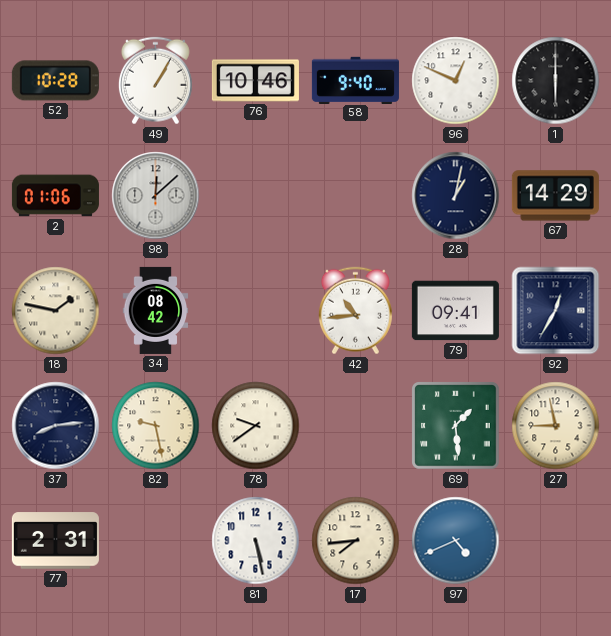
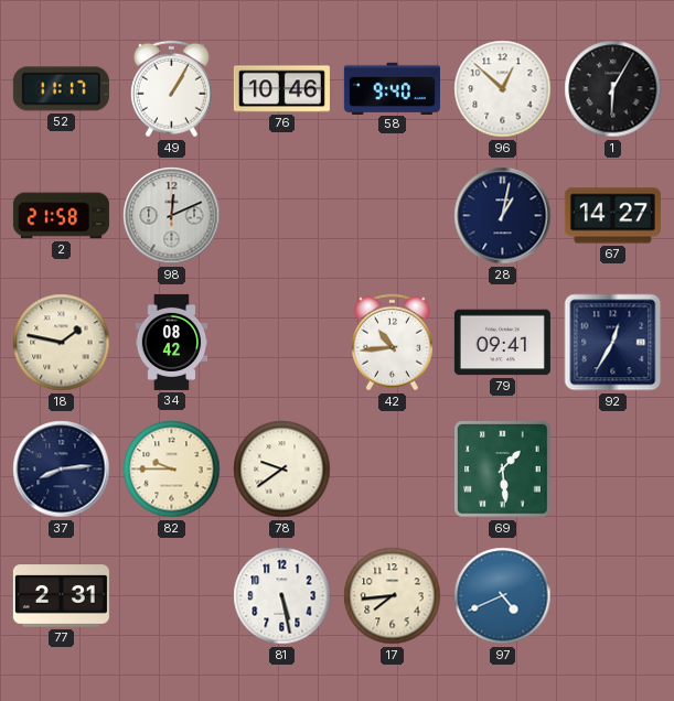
52: 10:28 -> 11:17
96: 12:49 -> 12:52
1: 6:00 -> 6:05
2: 01:06 -> 21:58
98: 12:08 -> 12:11
67: 14:29 -> 14:27
82: 9:28 -> 9:45
27: 8:58 -> none
